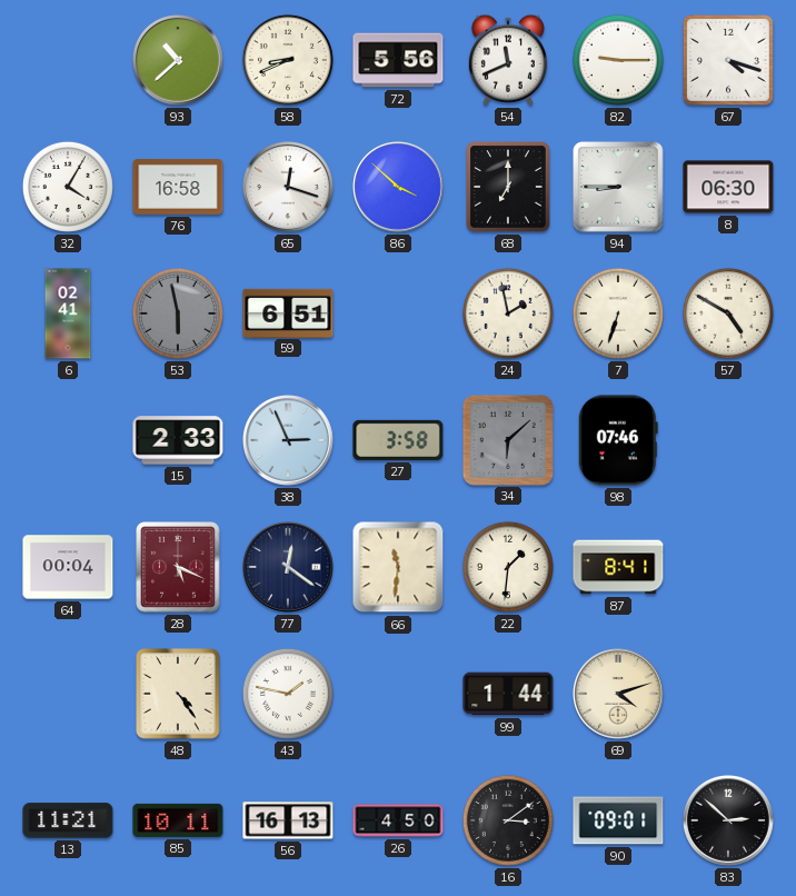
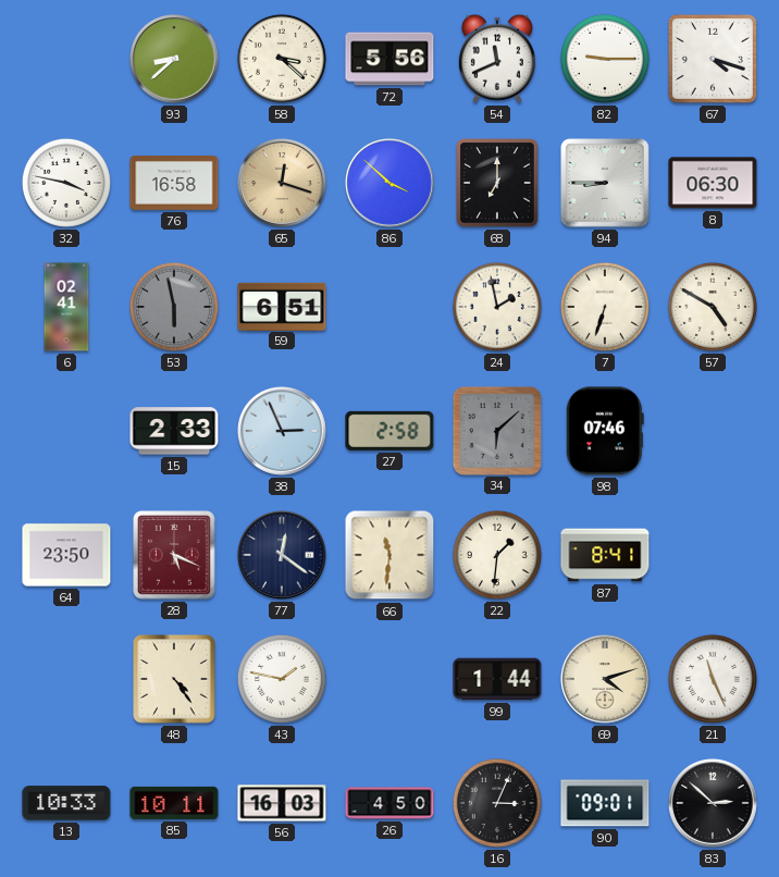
93: 10:38 -> 8:38
58: 8:41 -> 3:22
32: 4:05 -> 3:47
65 dial: white -> champagne
27: 3:58 -> 2:58
64: 00:04 -> 23:50
21: none -> 11:26
13: 11:21 -> 10:33
56: 16:13 -> 16:03
16: 3:09 -> 3:04
